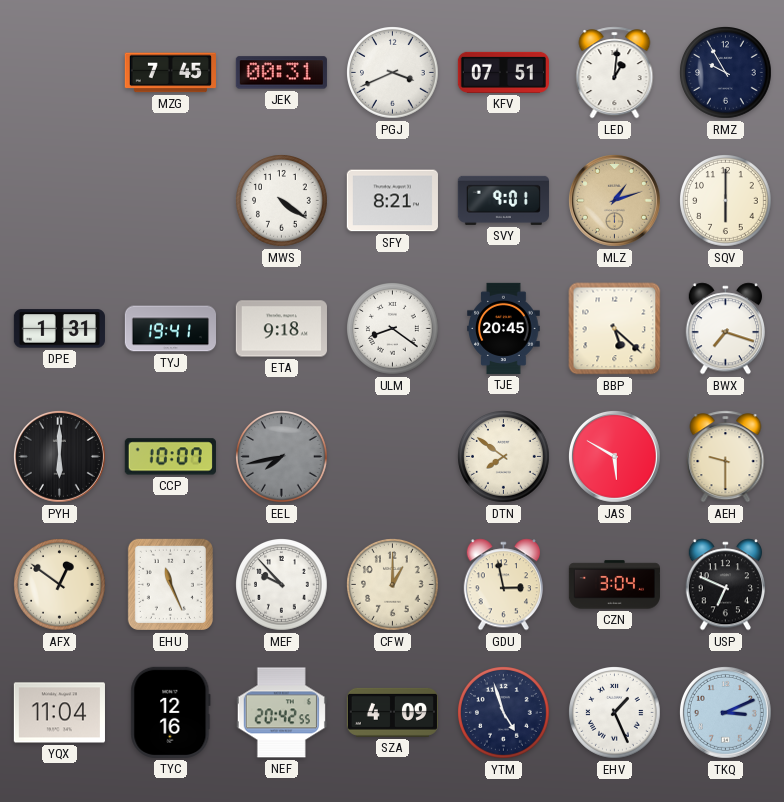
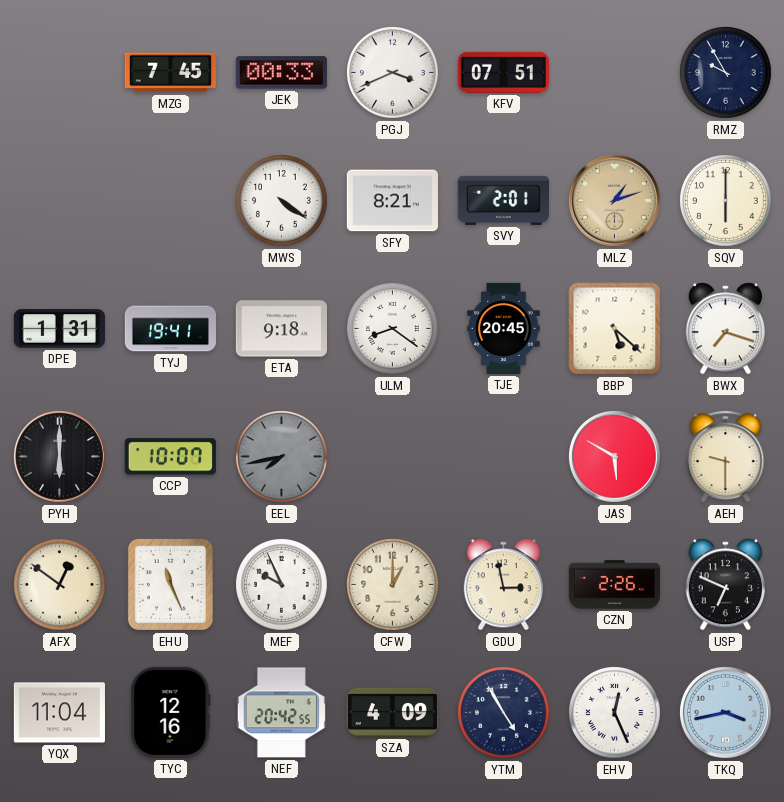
JEK: 00:31 -> 00:33
LED: 1:01 -> none
SVY: 9:01 -> 2:01
DTN: 7:51 -> none
MEF: 9:53 -> 9:56
CZN: 3:04 -> 2:26
YTM: 4:57 -> 4:55
EHV: 1:26 -> 12:26
TKQ: 3:11 -> 3:43
